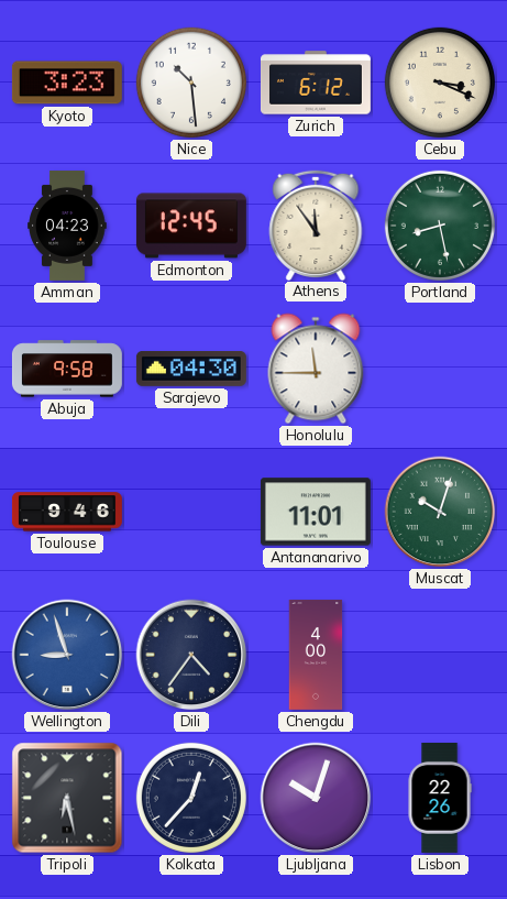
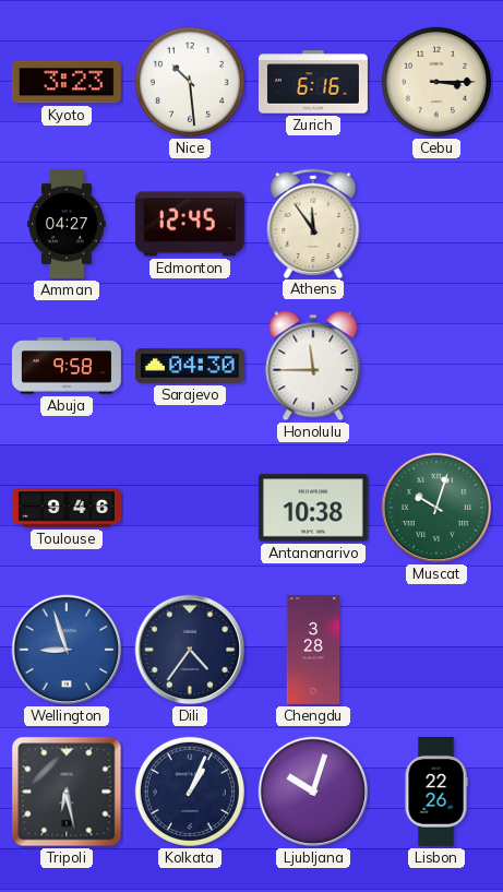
Zurich: 6:12 -> 6:16
Cebu: 3:19 -> 3:15
Amman: 04:23 -> 04:27
Portland: 8:28 -> none
Antananarivo: 11:01 -> 10:38
Chengdu: 4:00 -> 3:28
Kolkata: 12:37 -> 1:04
